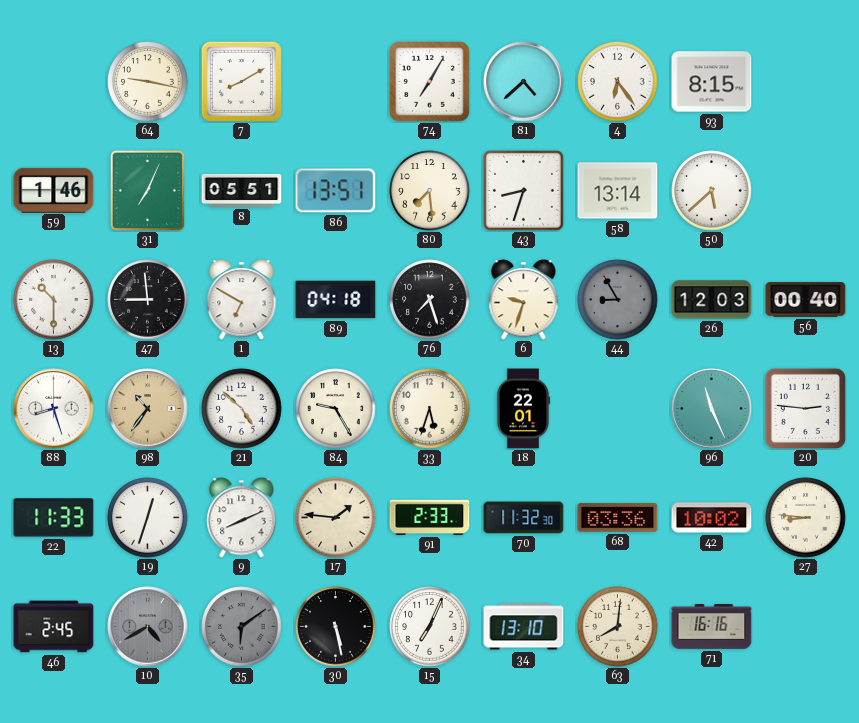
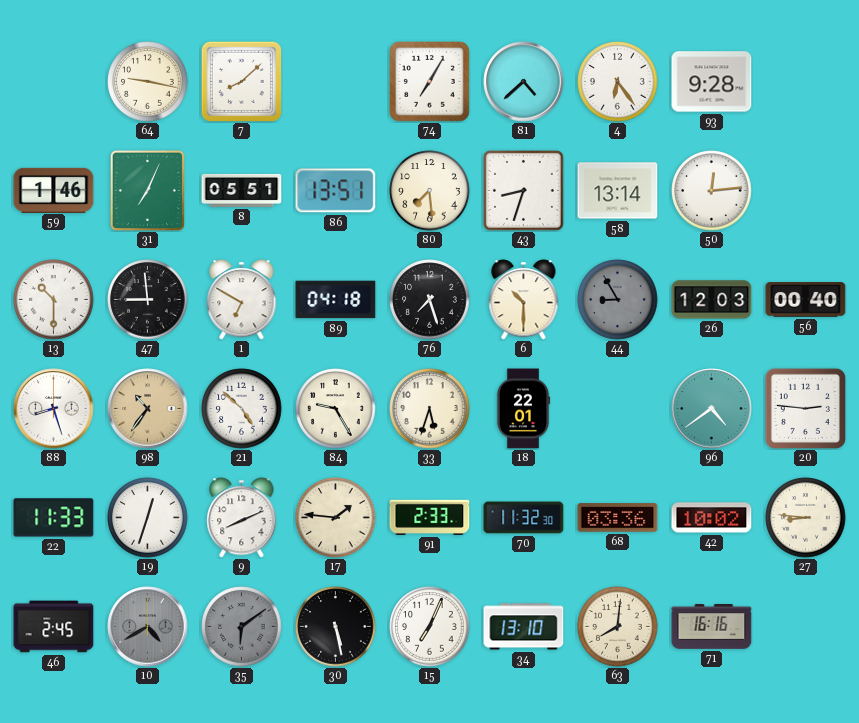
7: 8:10 -> 8:08
93: 8:15 -> 9:28
50: 5:38 -> 12:14
6: 9:33 -> 10:30
96: 11:26 -> 4:39
